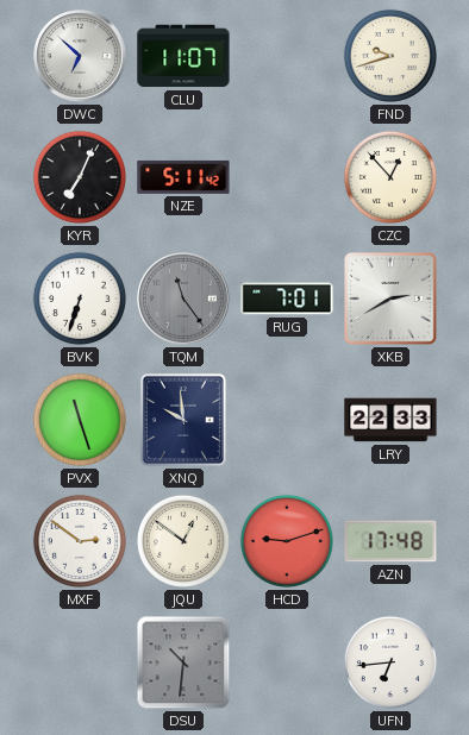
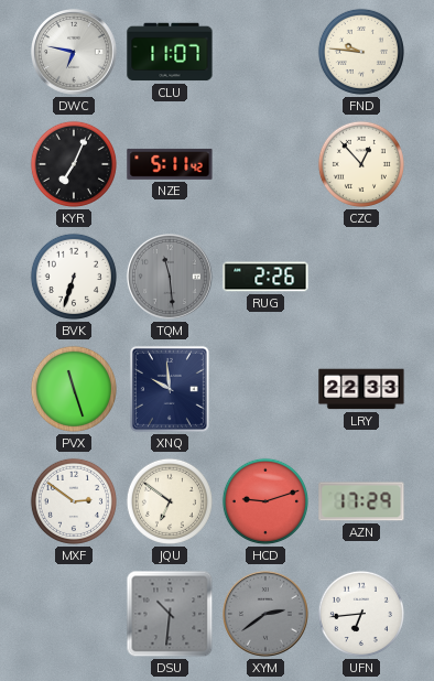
DWC: 6:52 -> 6:47
FND: 9:42 -> 9:46
TQM: 11:24 -> 11:29
RUG: 7:01 -> 2:26
XKB: 2:40 -> none
JQU: 12:51 -> 6:51
AZN: 17:48 -> 17:29
XYM: none -> 2:39
